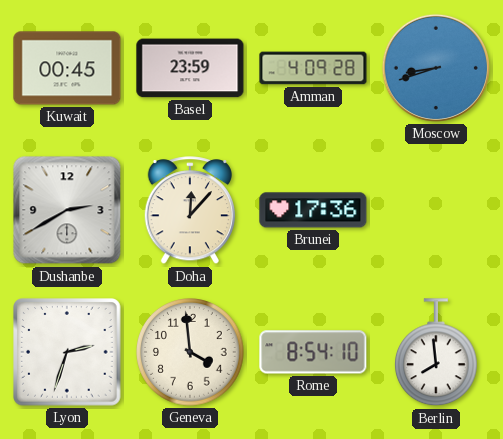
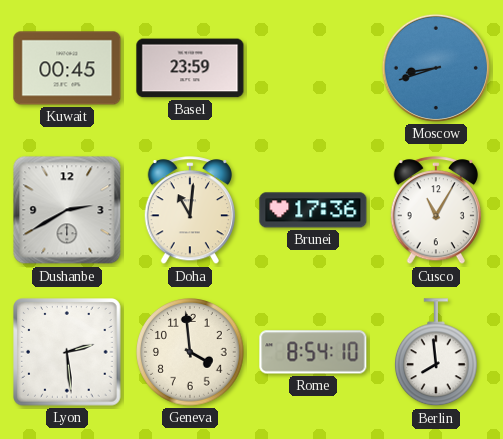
Amman: 4:09 -> none
Doha: 12:07 -> 11:01
Cusco: none -> 11:05
Lyon: 2:33 -> 2:29
